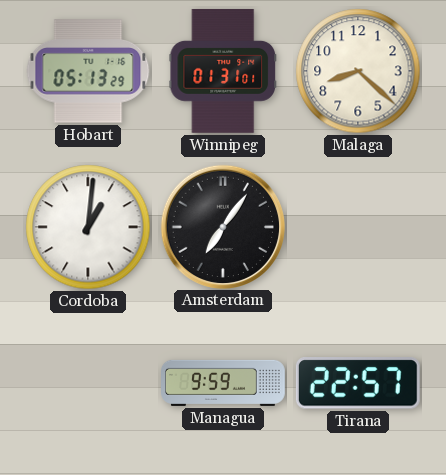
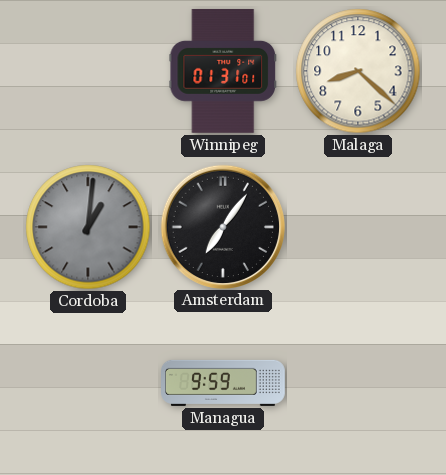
Hobart: 05:13 -> none
Cordoba dial: white -> grey
Tirana: 22:57 -> none
